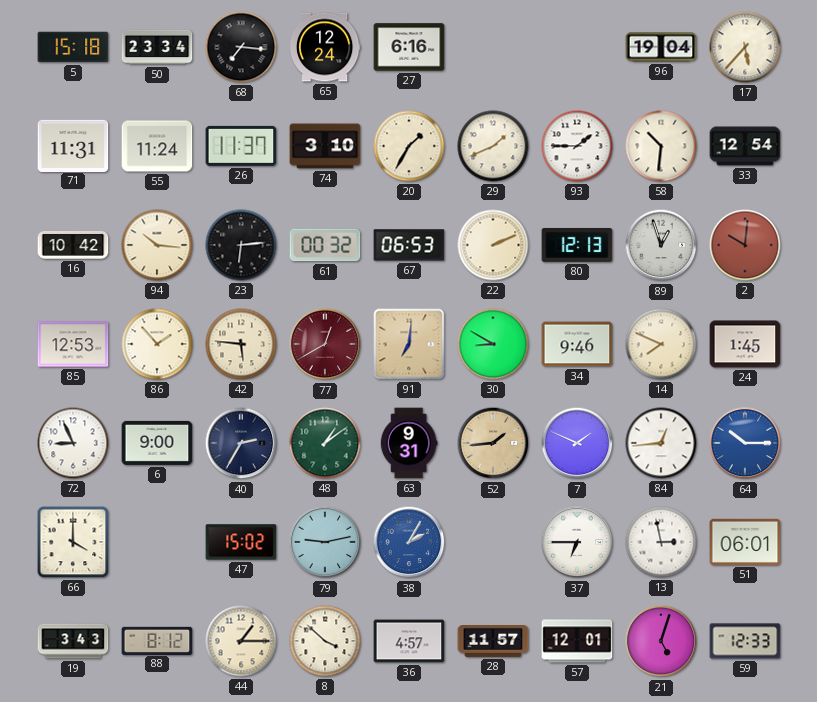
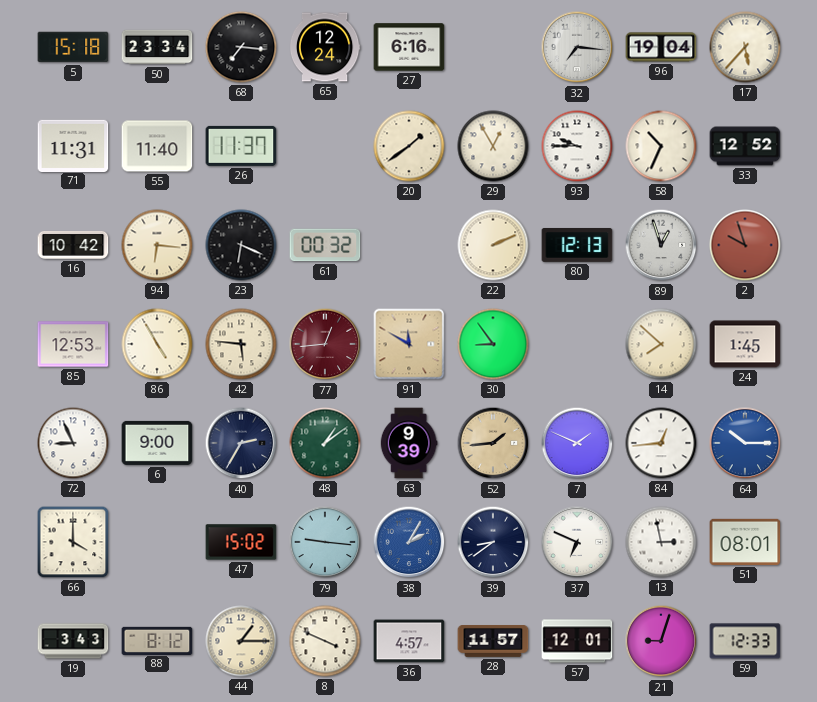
32: none -> 7:16
55: 11:24 -> 11:40
74: 3:10 -> none
20: 1:35 -> 1:39
29: 1:41 -> 12:55
93: 1:45 -> 9:45
58: 10:31 -> 10:34
33: 12:54 -> 12:52
94: 10:16 -> 6:16
23: 6:14 -> 6:19
67: 06:53 -> none
2: 10:01 -> 9:57
86: 1:53 -> 4:55
77: 12:40 -> 12:44
91: 7:01 -> 11:50
30: 8:50 -> 8:54
34: 9:46 -> none
14: 7:49 -> 7:52
63: 9:31 -> 9:39
79: 9:13 -> 9:16
39: none -> 8:39
37: 6:45 -> 6:49
51: 06:01 -> 08:01
8: 3:52 -> 3:49
21: 5:03 -> 9:03
